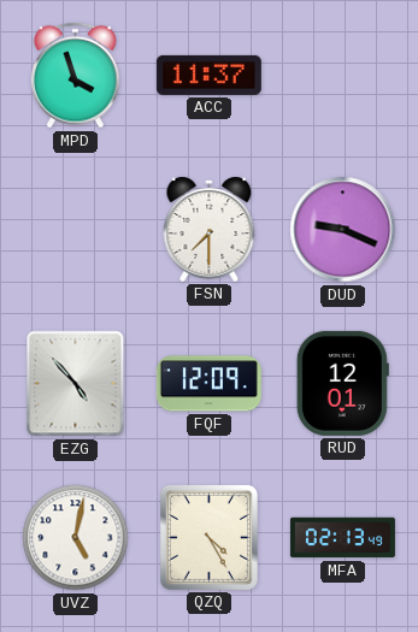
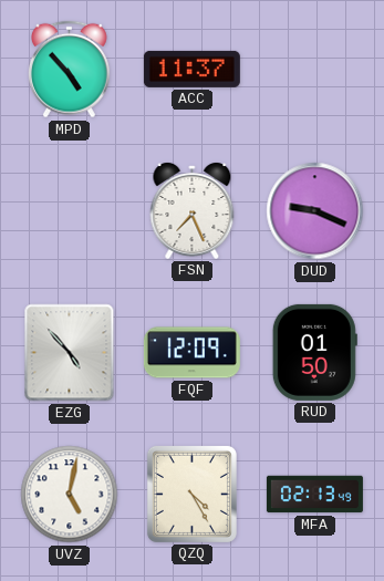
MPD: 3:57 -> 4:53
FSN: 7:30 -> 7:26
RUD: 12:01 -> 01:50
